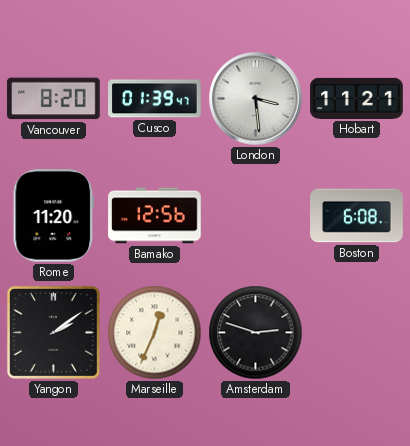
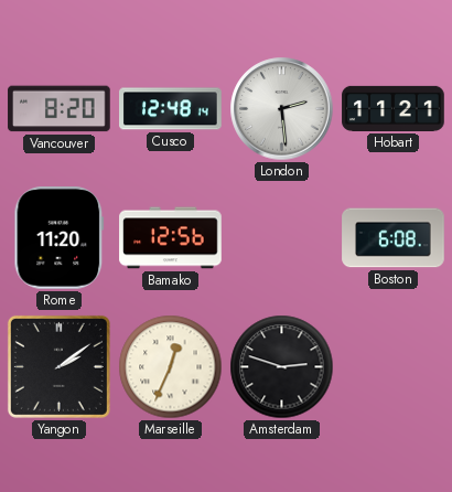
Cusco: 01:39 -> 12:48
London: 3:29 -> 2:29
